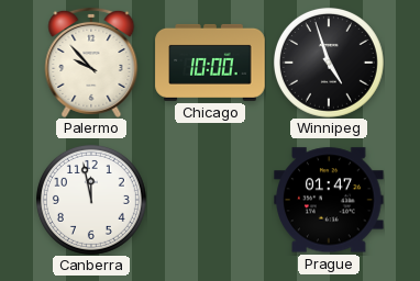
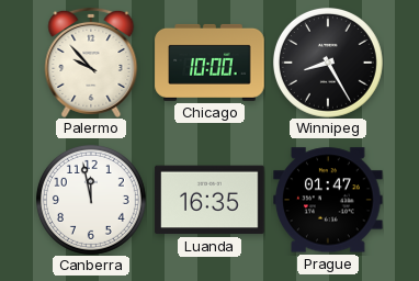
Winnipeg: 4:57 -> 8:25
Luanda: none -> 16:35
